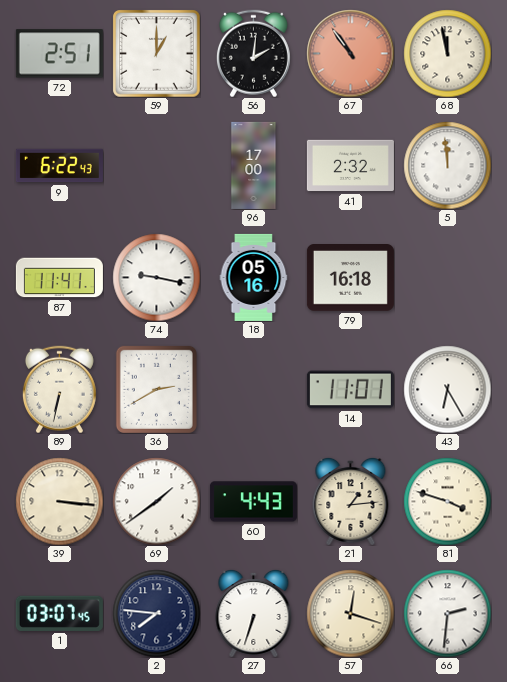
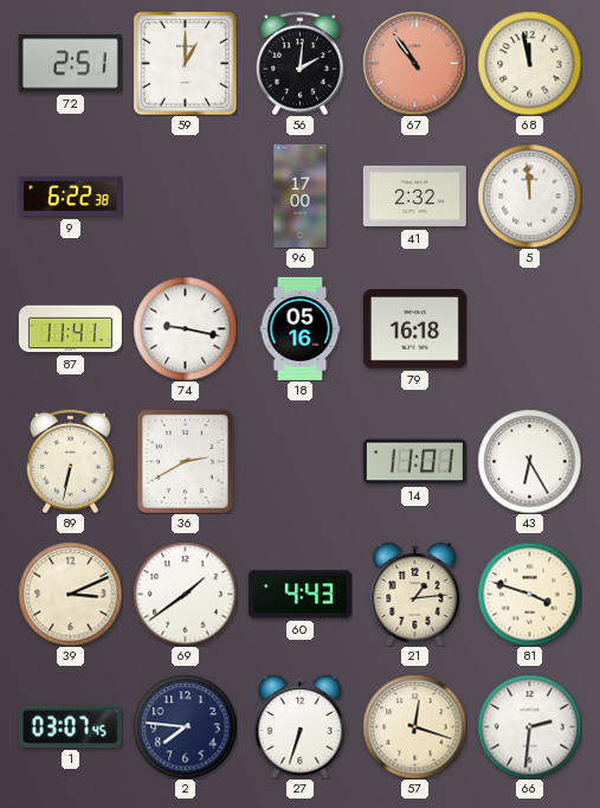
9: 6:22:43 -> 6:22:38
39: 3:16 -> 3:11
